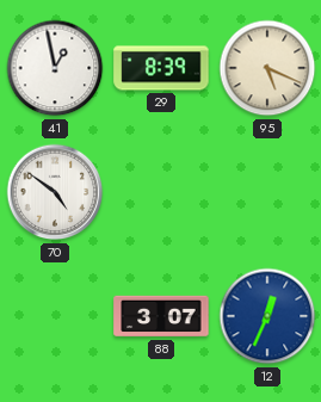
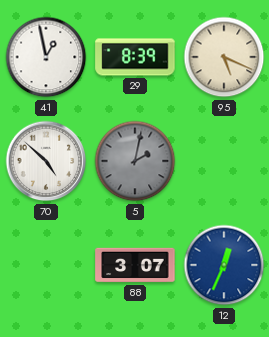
70: 4:51 -> 4:52
5: none -> 2:02
